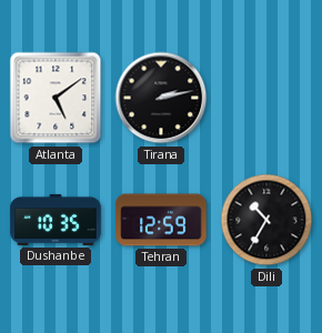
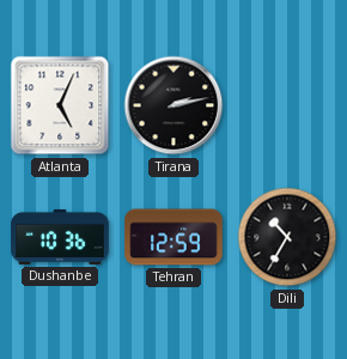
Atlanta: 5:09 -> 5:04
Dushanbe: 10:35 -> 10:36
